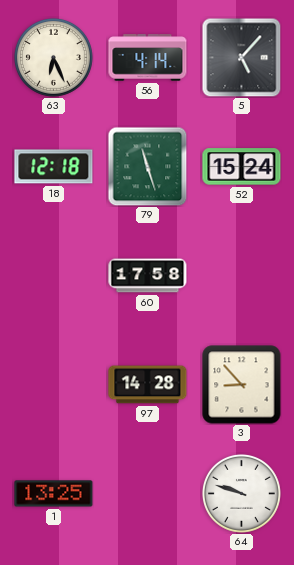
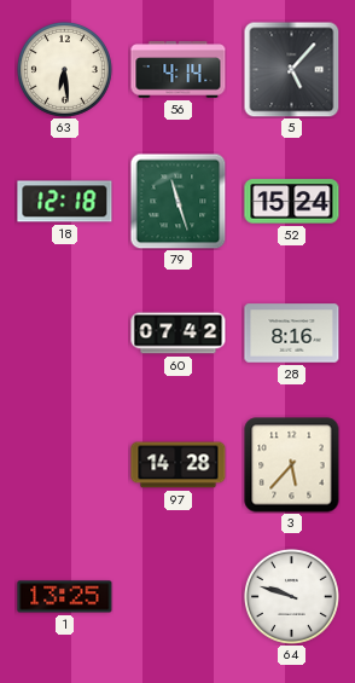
63: 6:26 -> 6:29
60: 17:58 -> 07:42
28: none -> 8:16
3: 8:53 -> 5:37
